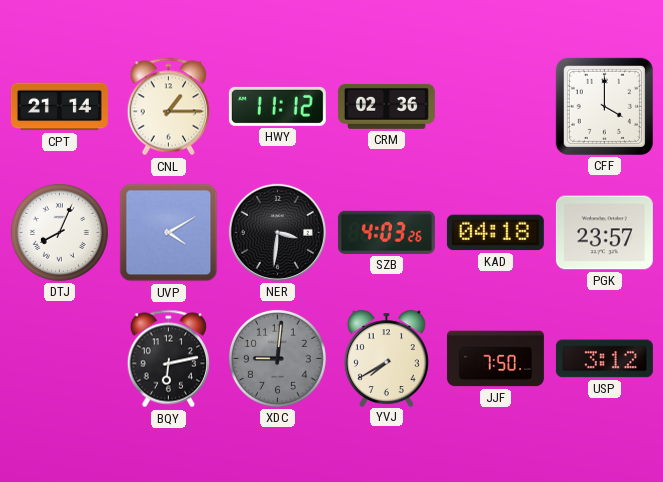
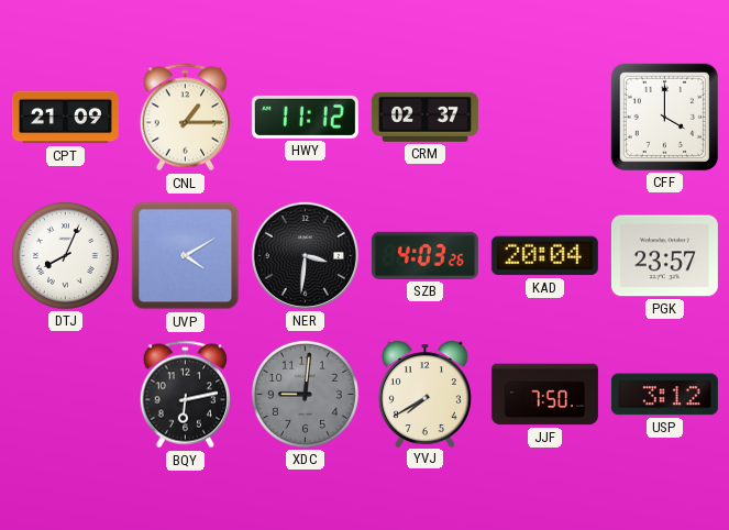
CPT: 21:14 -> 21:09
CRM: 02:36 -> 02:37
KAD: 04:18 -> 20:04
